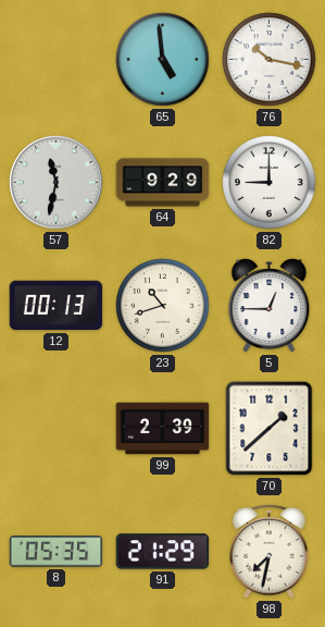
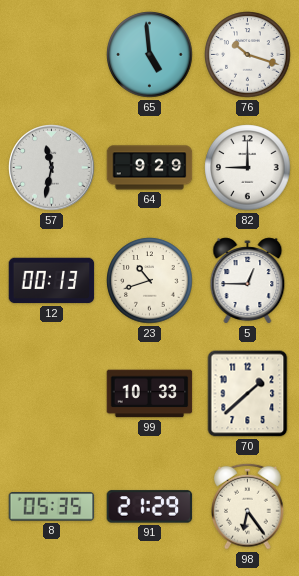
76: 10:17 -> 10:18
99: 2:39 -> 10:33
98: 7:32 -> 6:24
